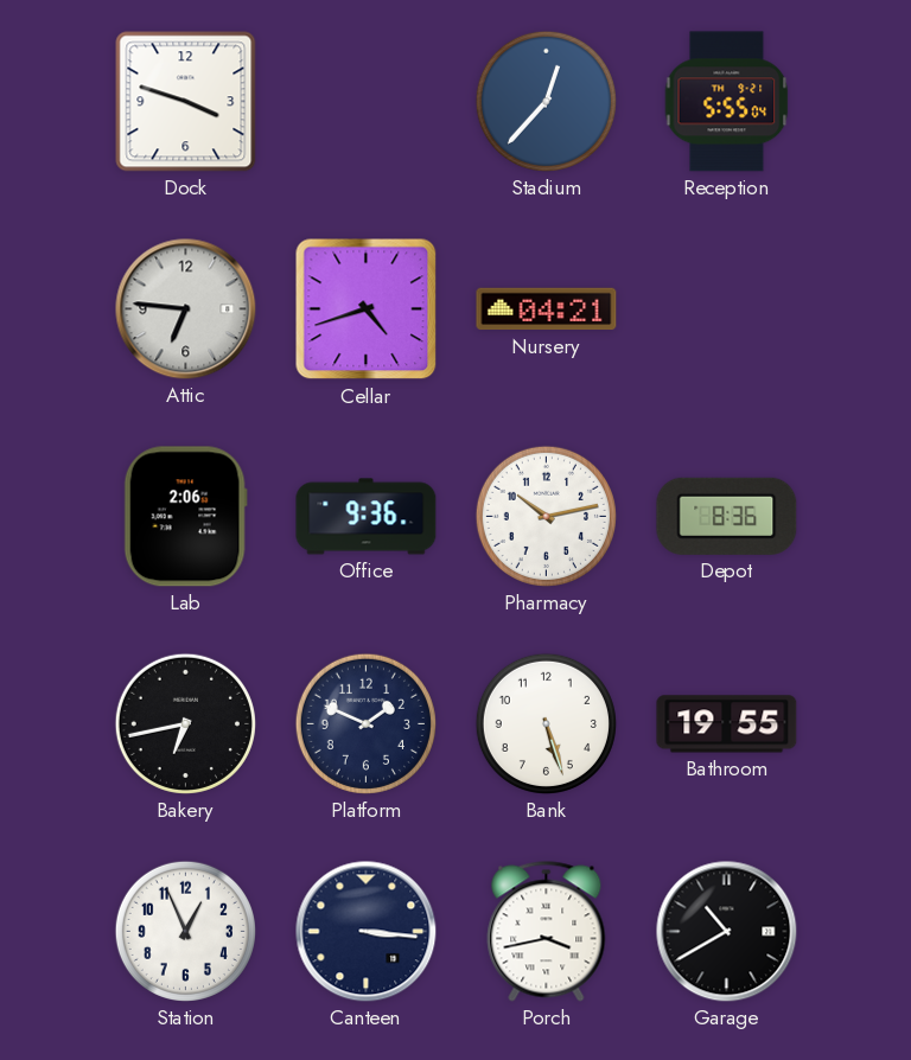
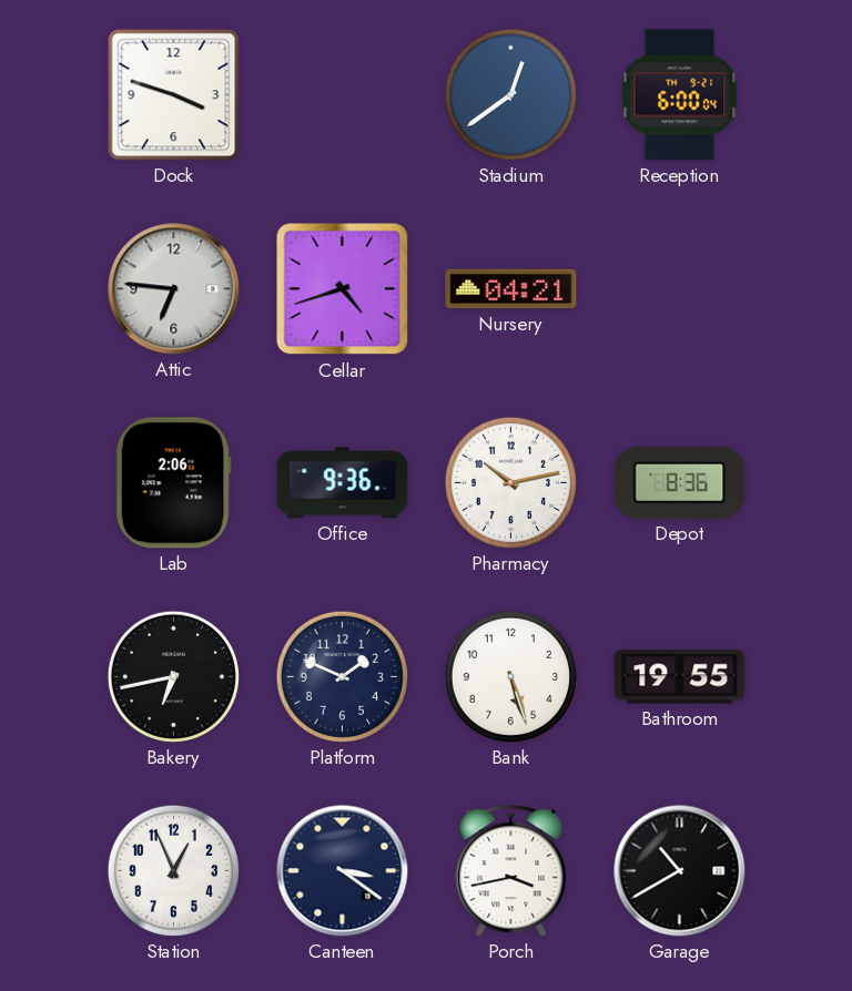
Stadium: 12:37 -> 12:39
Reception: 5:55 -> 6:00
Canteen: 3:16 -> 3:21
